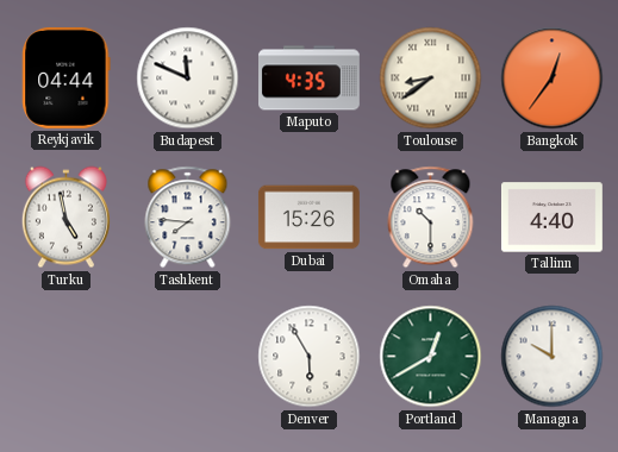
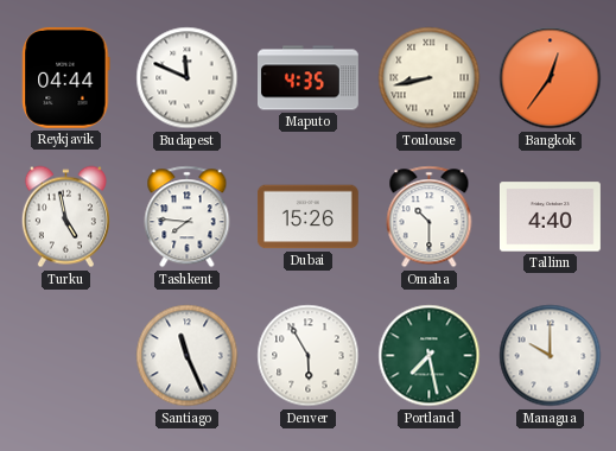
Toulouse: 8:39 -> 8:43
Santiago: none -> 11:26
Portland: 12:40 -> 7:28
